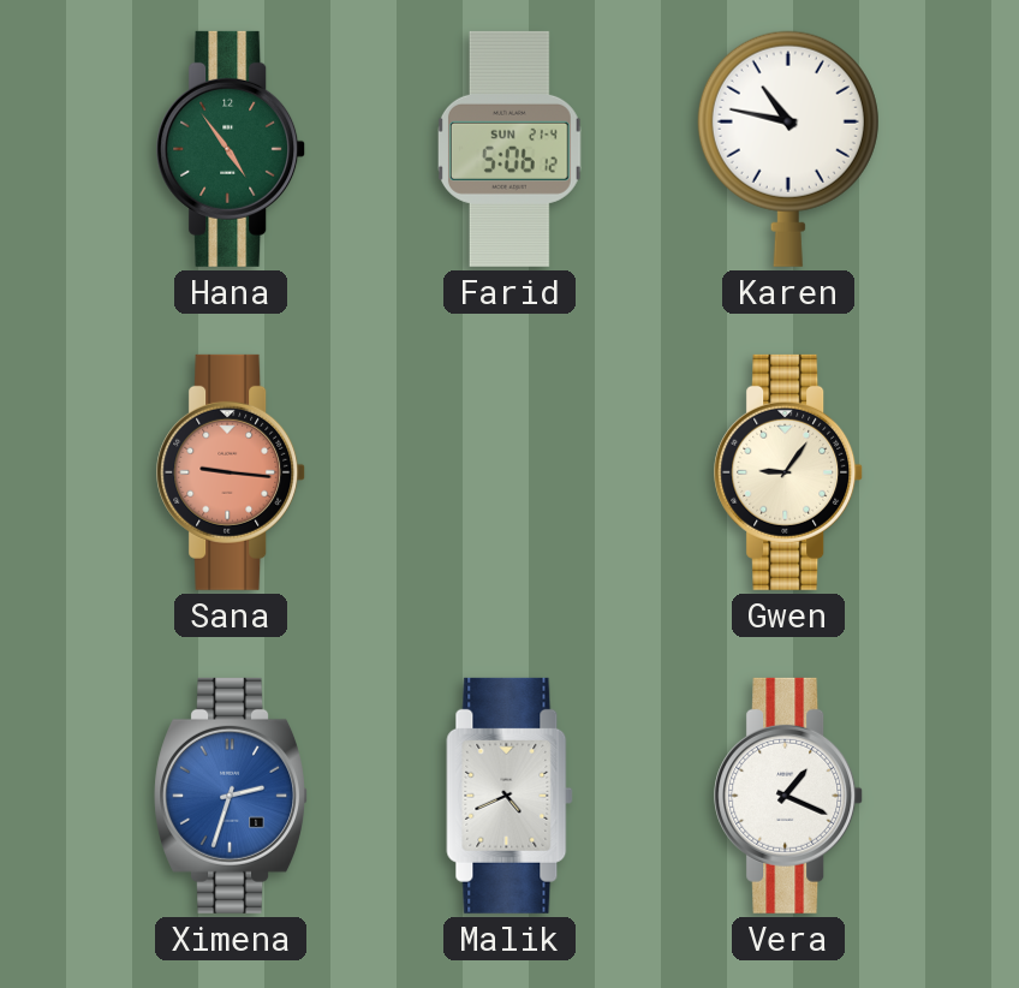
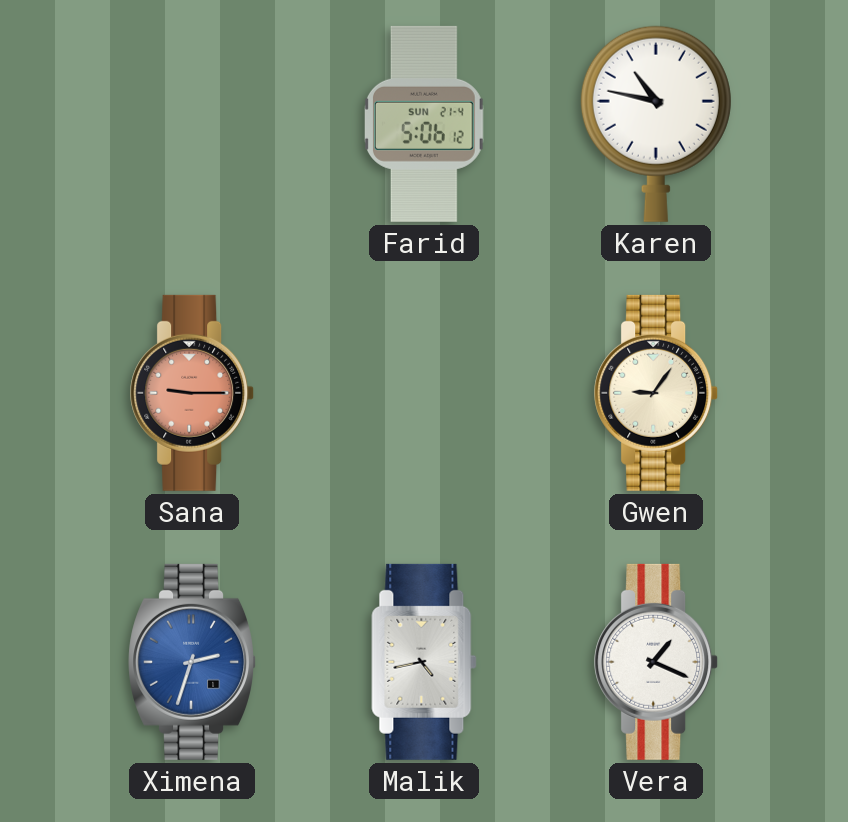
Hana: 4:54 -> none
Sana: 9:16 -> 9:15
Malik: 4:41 -> 4:43
